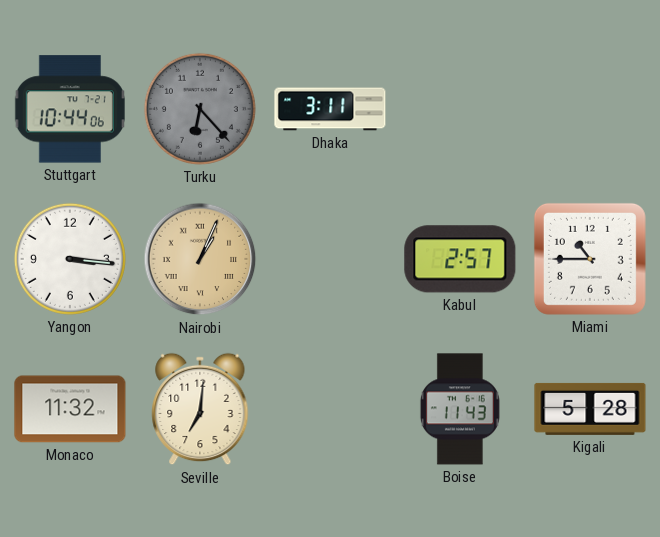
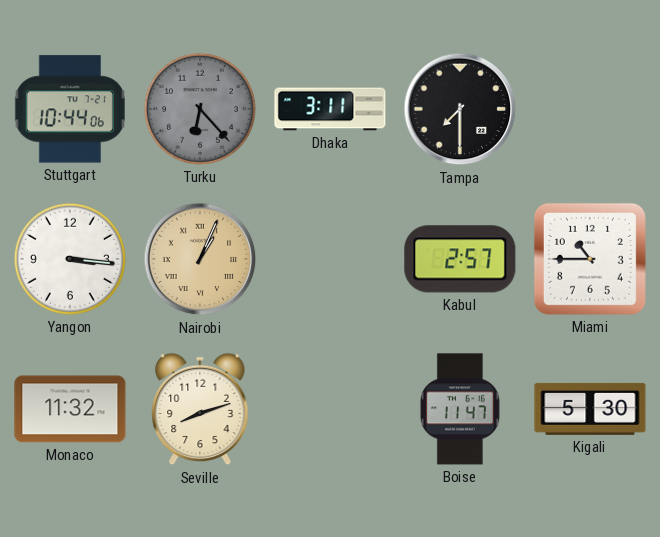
Tampa: none -> 7:30
Seville: 7:01 -> 8:12
Boise: 11:43 -> 11:47
Kigali: 5:28 -> 5:30
